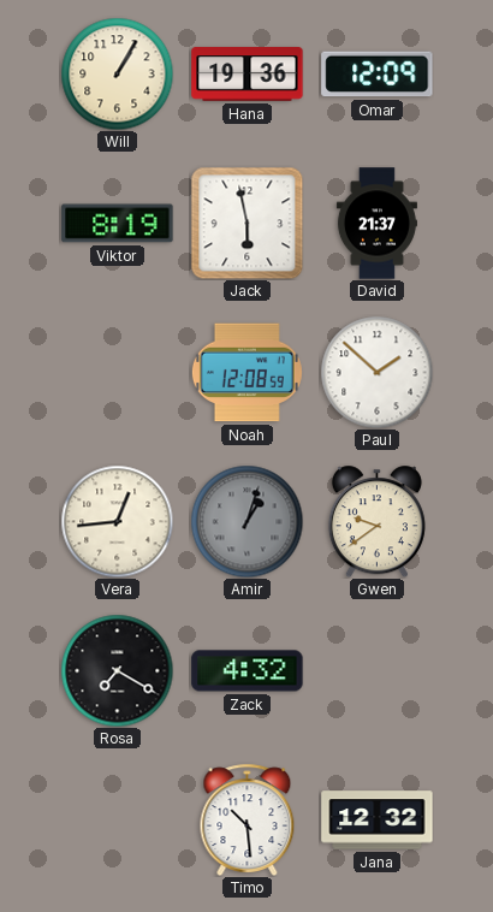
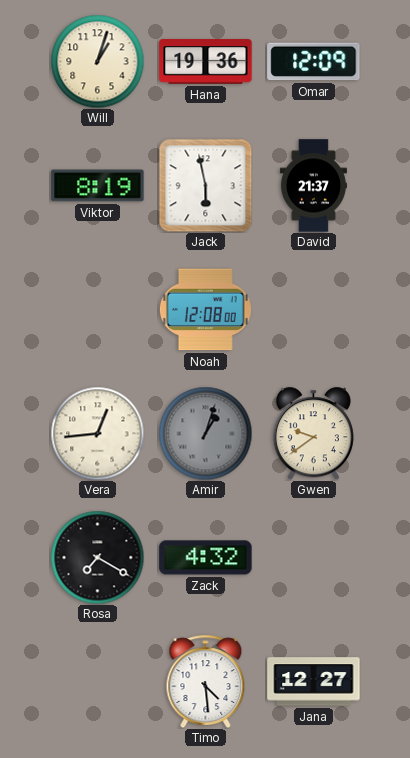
Will: 1:05 -> 1:03
Noah: 12:08:59 -> 12:08:00
Paul: 1:52 -> none
Timo: 10:29 -> 4:29
Jana: 12:32 -> 12:27
